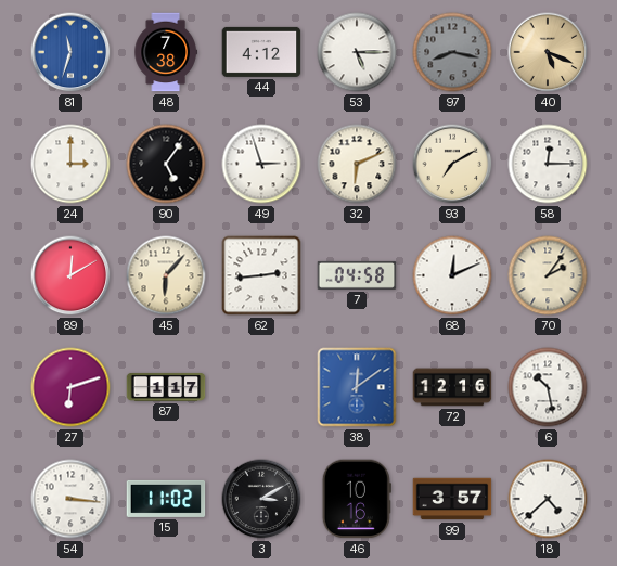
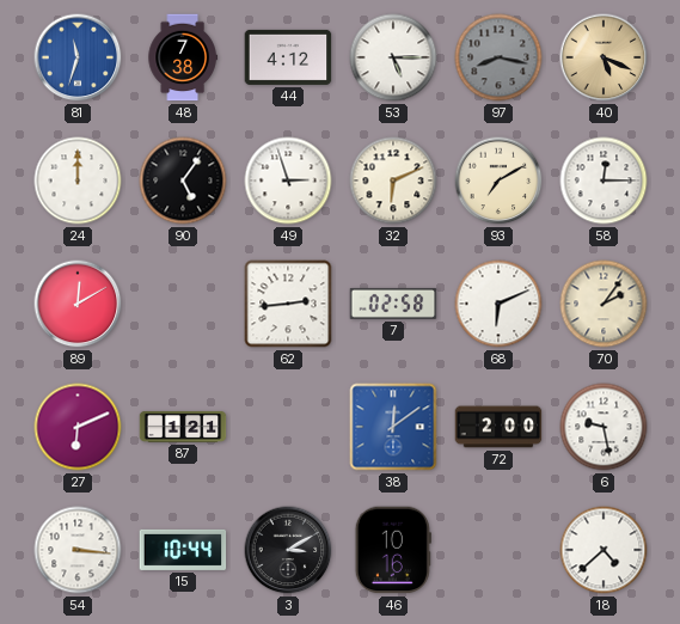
24: 3:00 -> 12:00
45: 6:07 -> none
7: 04:58 -> 02:58
68: 12:11 -> 6:11
27: 6:12 -> 6:11
87: 1:17 -> 1:21
72: 12:16 -> 2:00
6: 10:28 -> 9:28
15: 11:02 -> 10:44
99: 3:57 -> none
